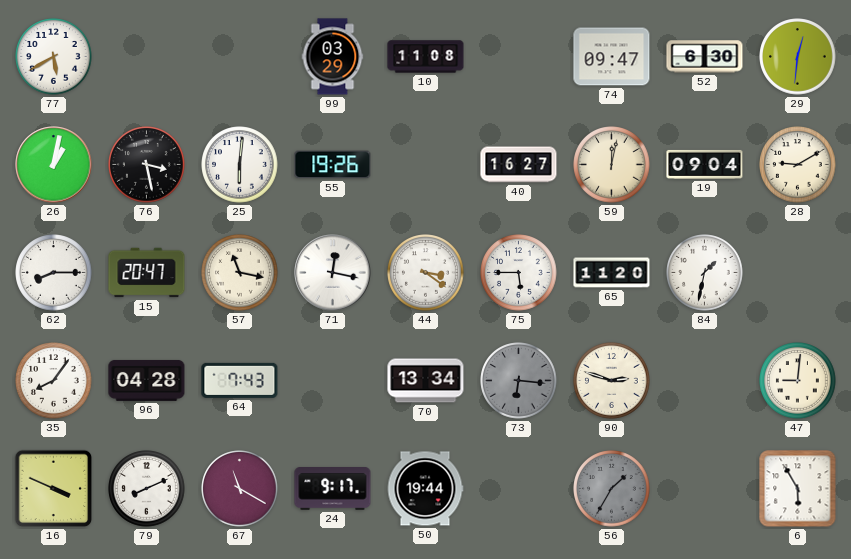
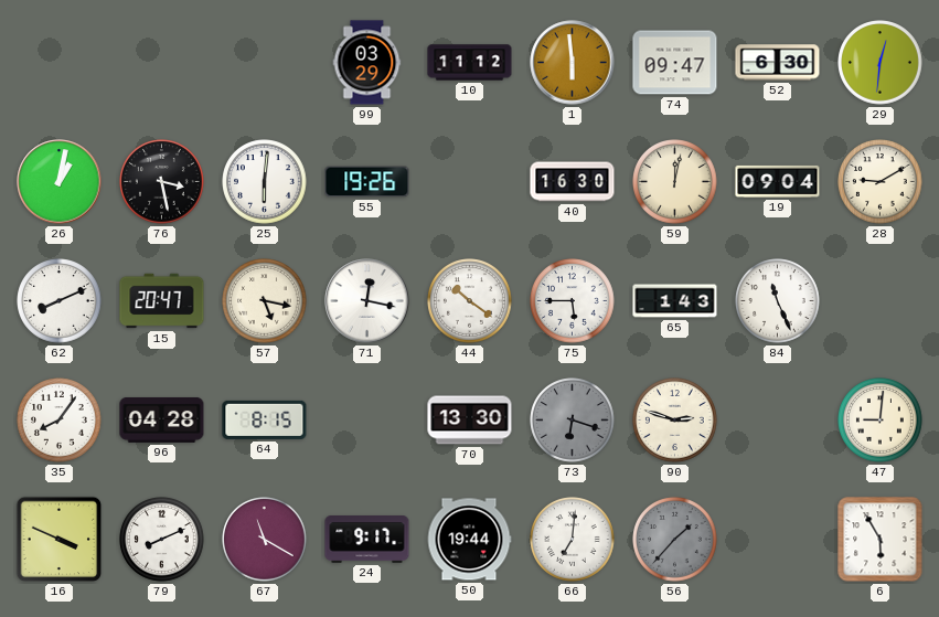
77: 5:40 -> none
10: 11:08 -> 11:12
1: none -> 5:59
40: 16:27 -> 16:30
62: 8:15 -> 8:11
57: 11:17 -> 5:17
44: 3:21 -> 10:21
65: 11:20 -> 1:43
84: 1:32 -> 11:26
64: 7:43 -> 8:15
70: 13:34 -> 13:30
73: 6:16 -> 6:18
66: none -> 7:01
56: 1:35 -> 1:37
